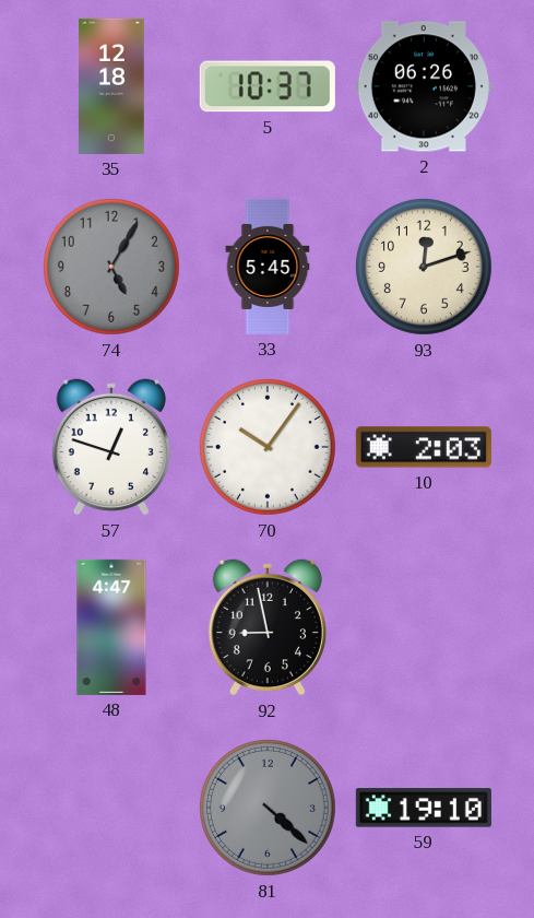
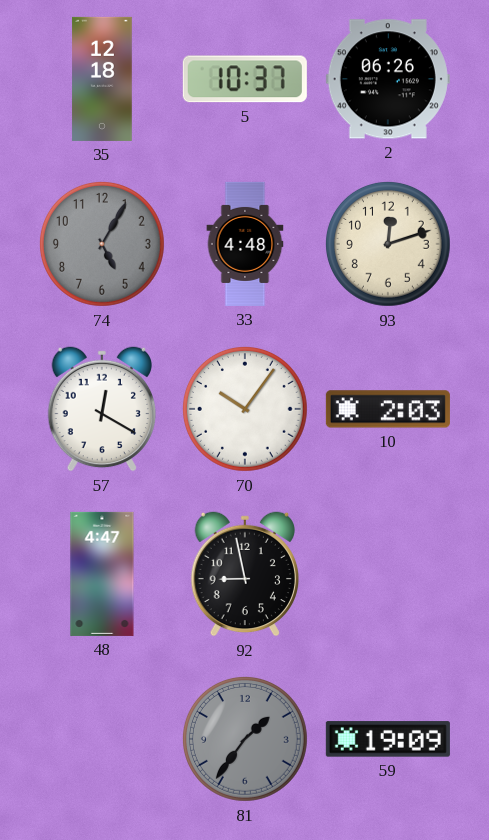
33: 5:45 -> 4:48
57: 12:48 -> 12:20
81: 4:22 -> 1:36
59: 19:10 -> 19:09
